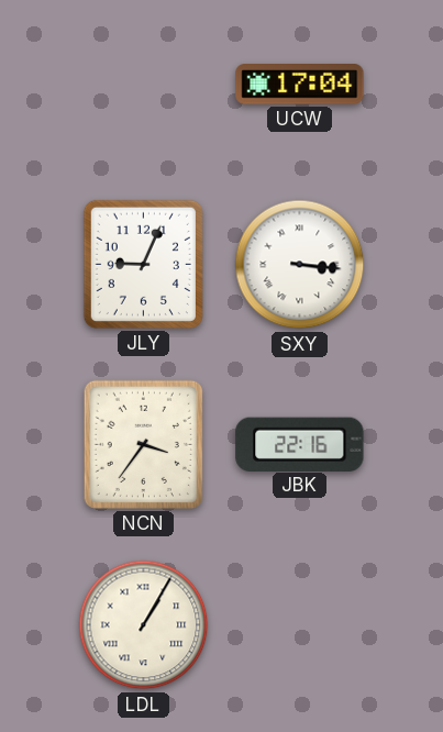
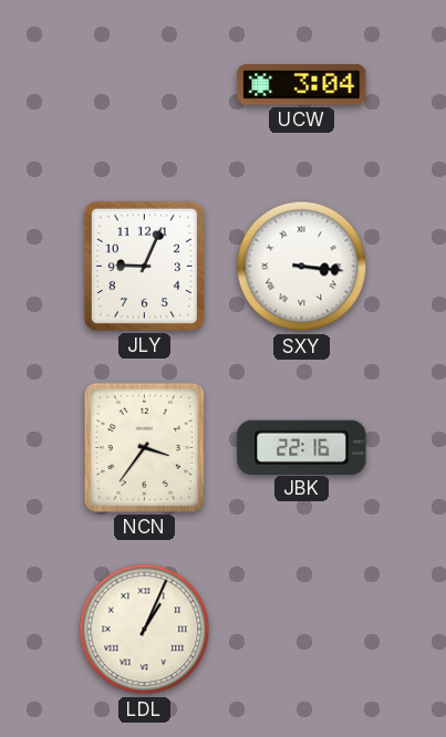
UCW: 17:04 -> 3:04
LDL: 1:05 -> 1:04
